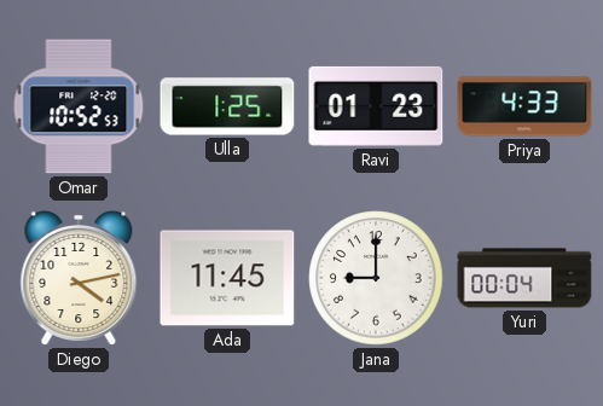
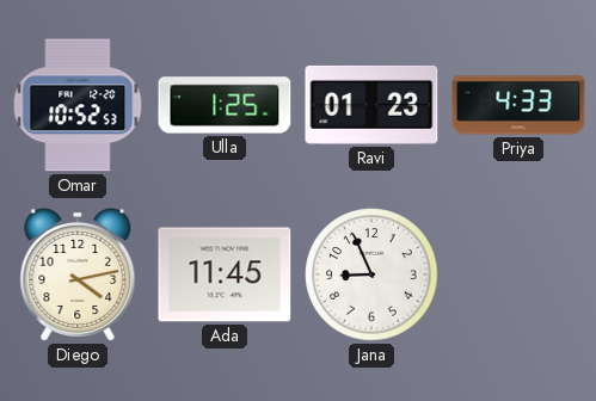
Jana: 9:00 -> 8:56
Yuri: 00:04 -> none
